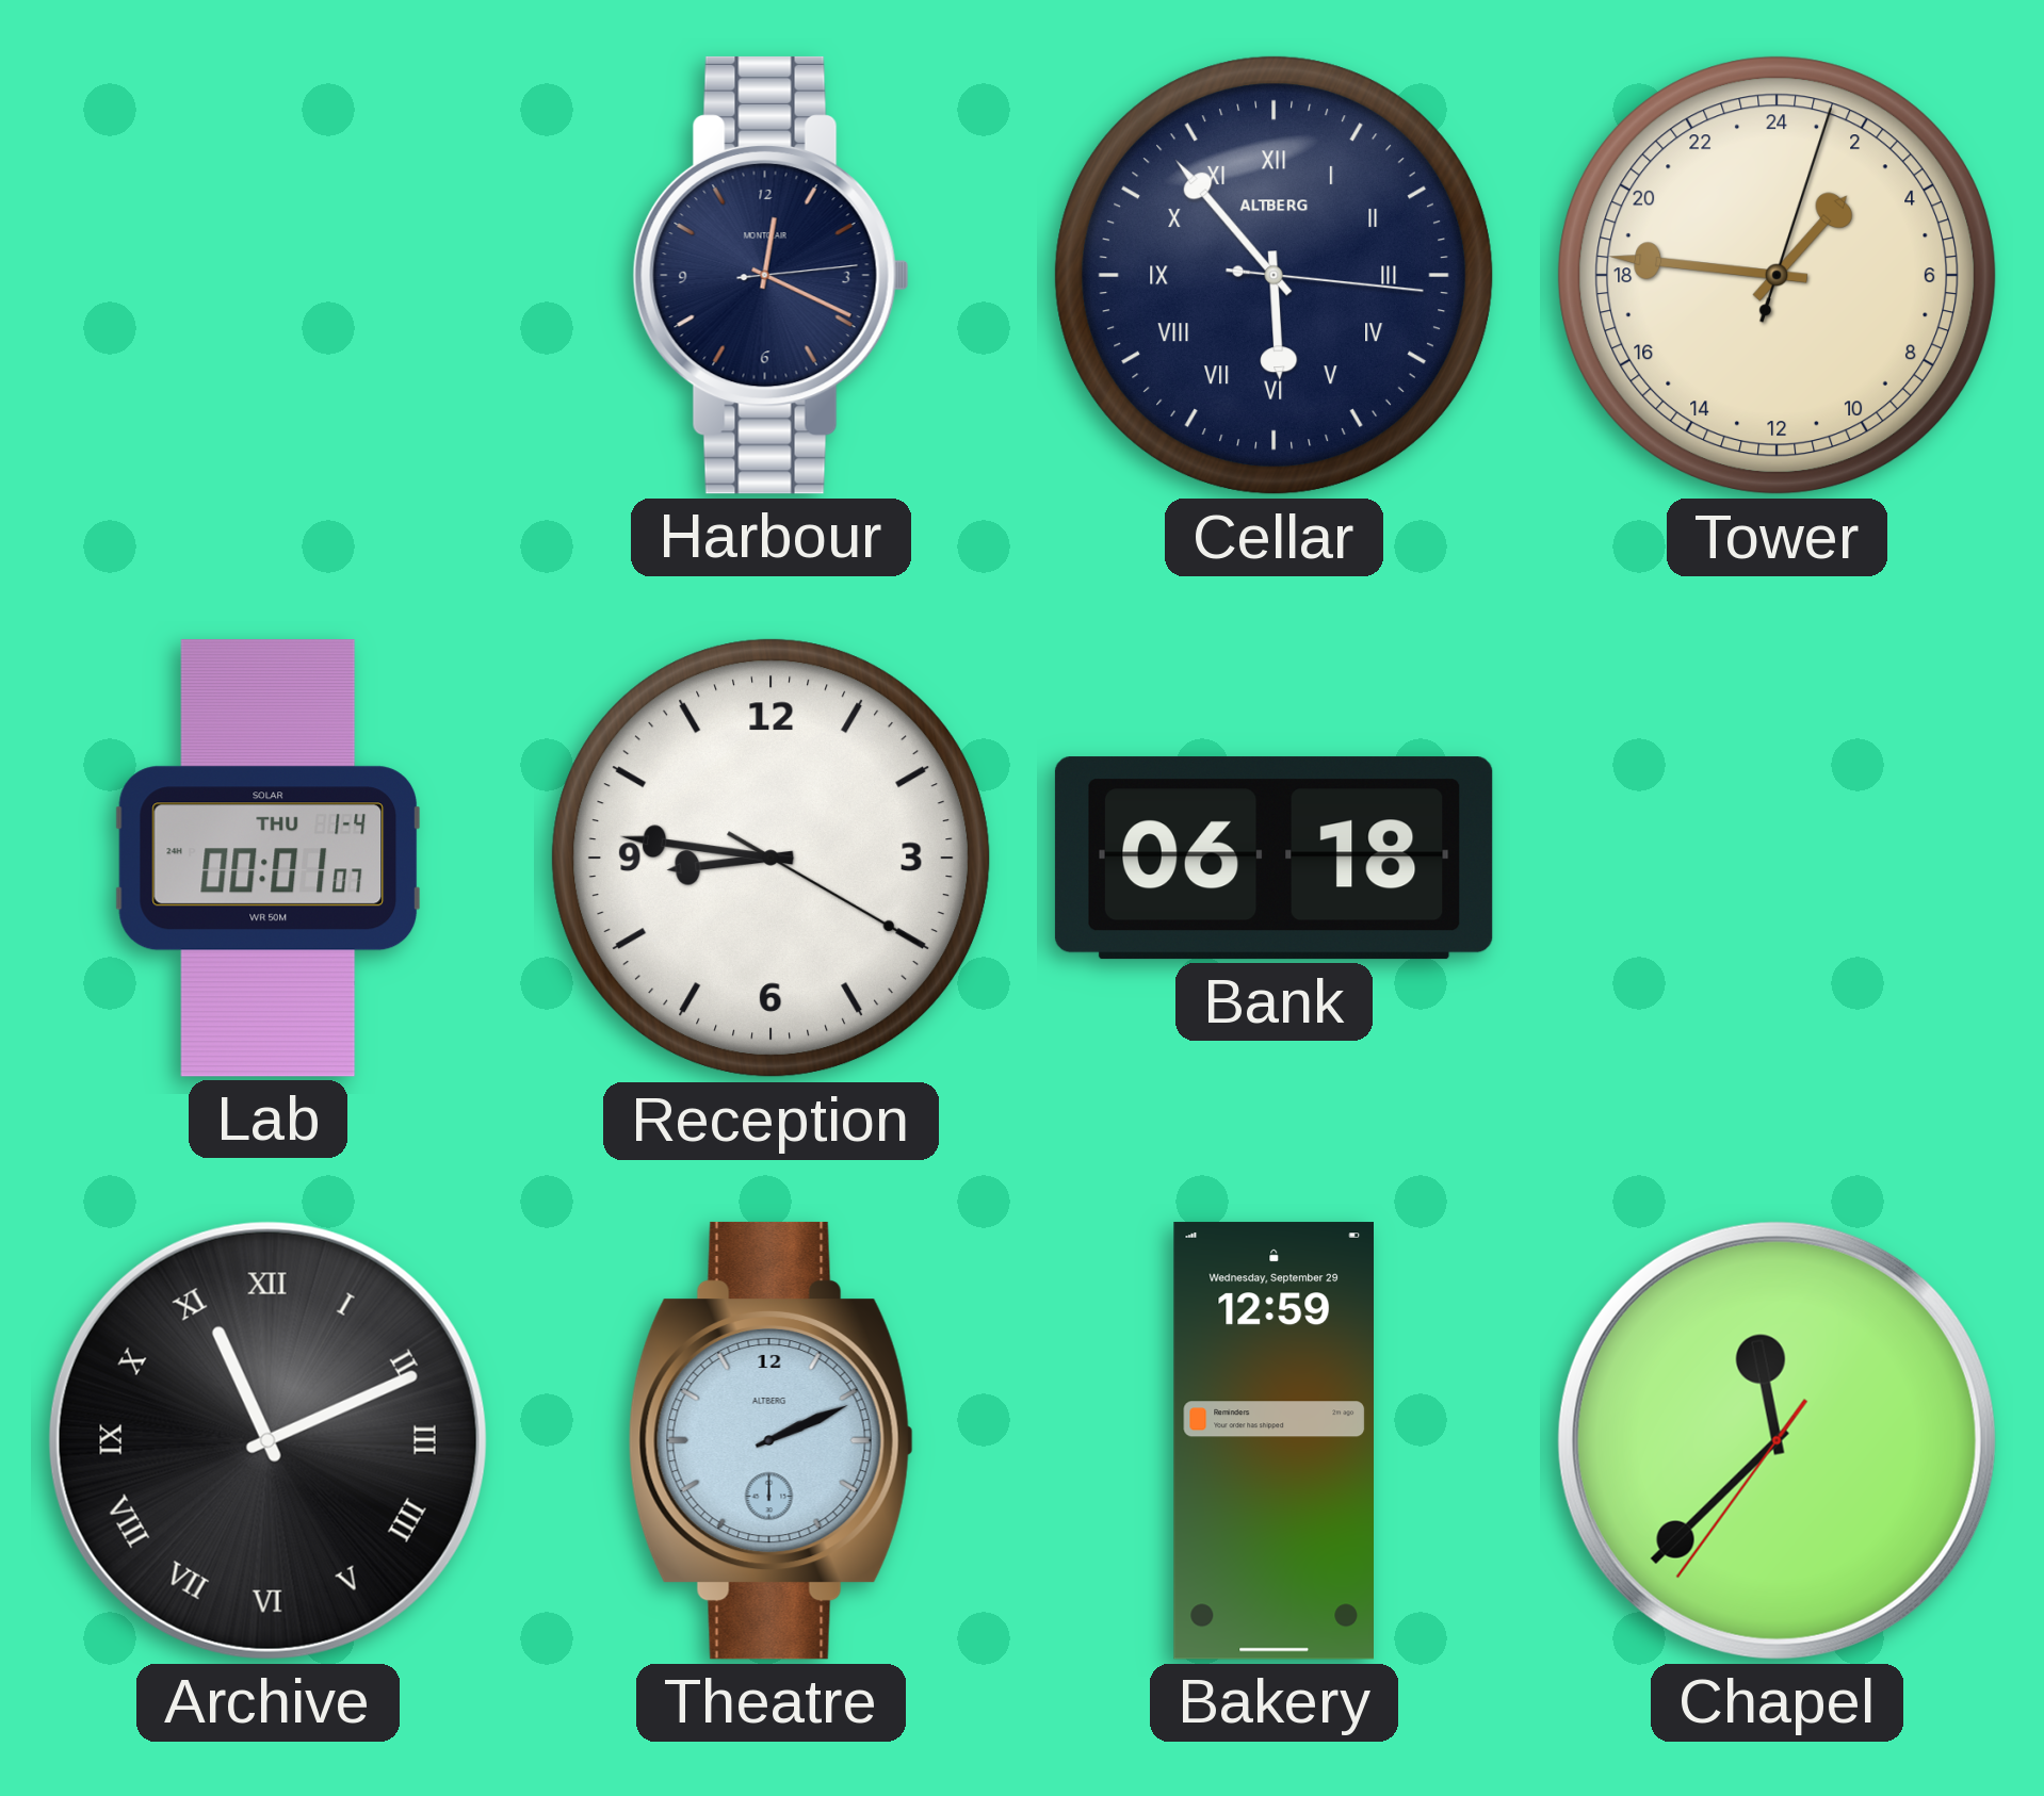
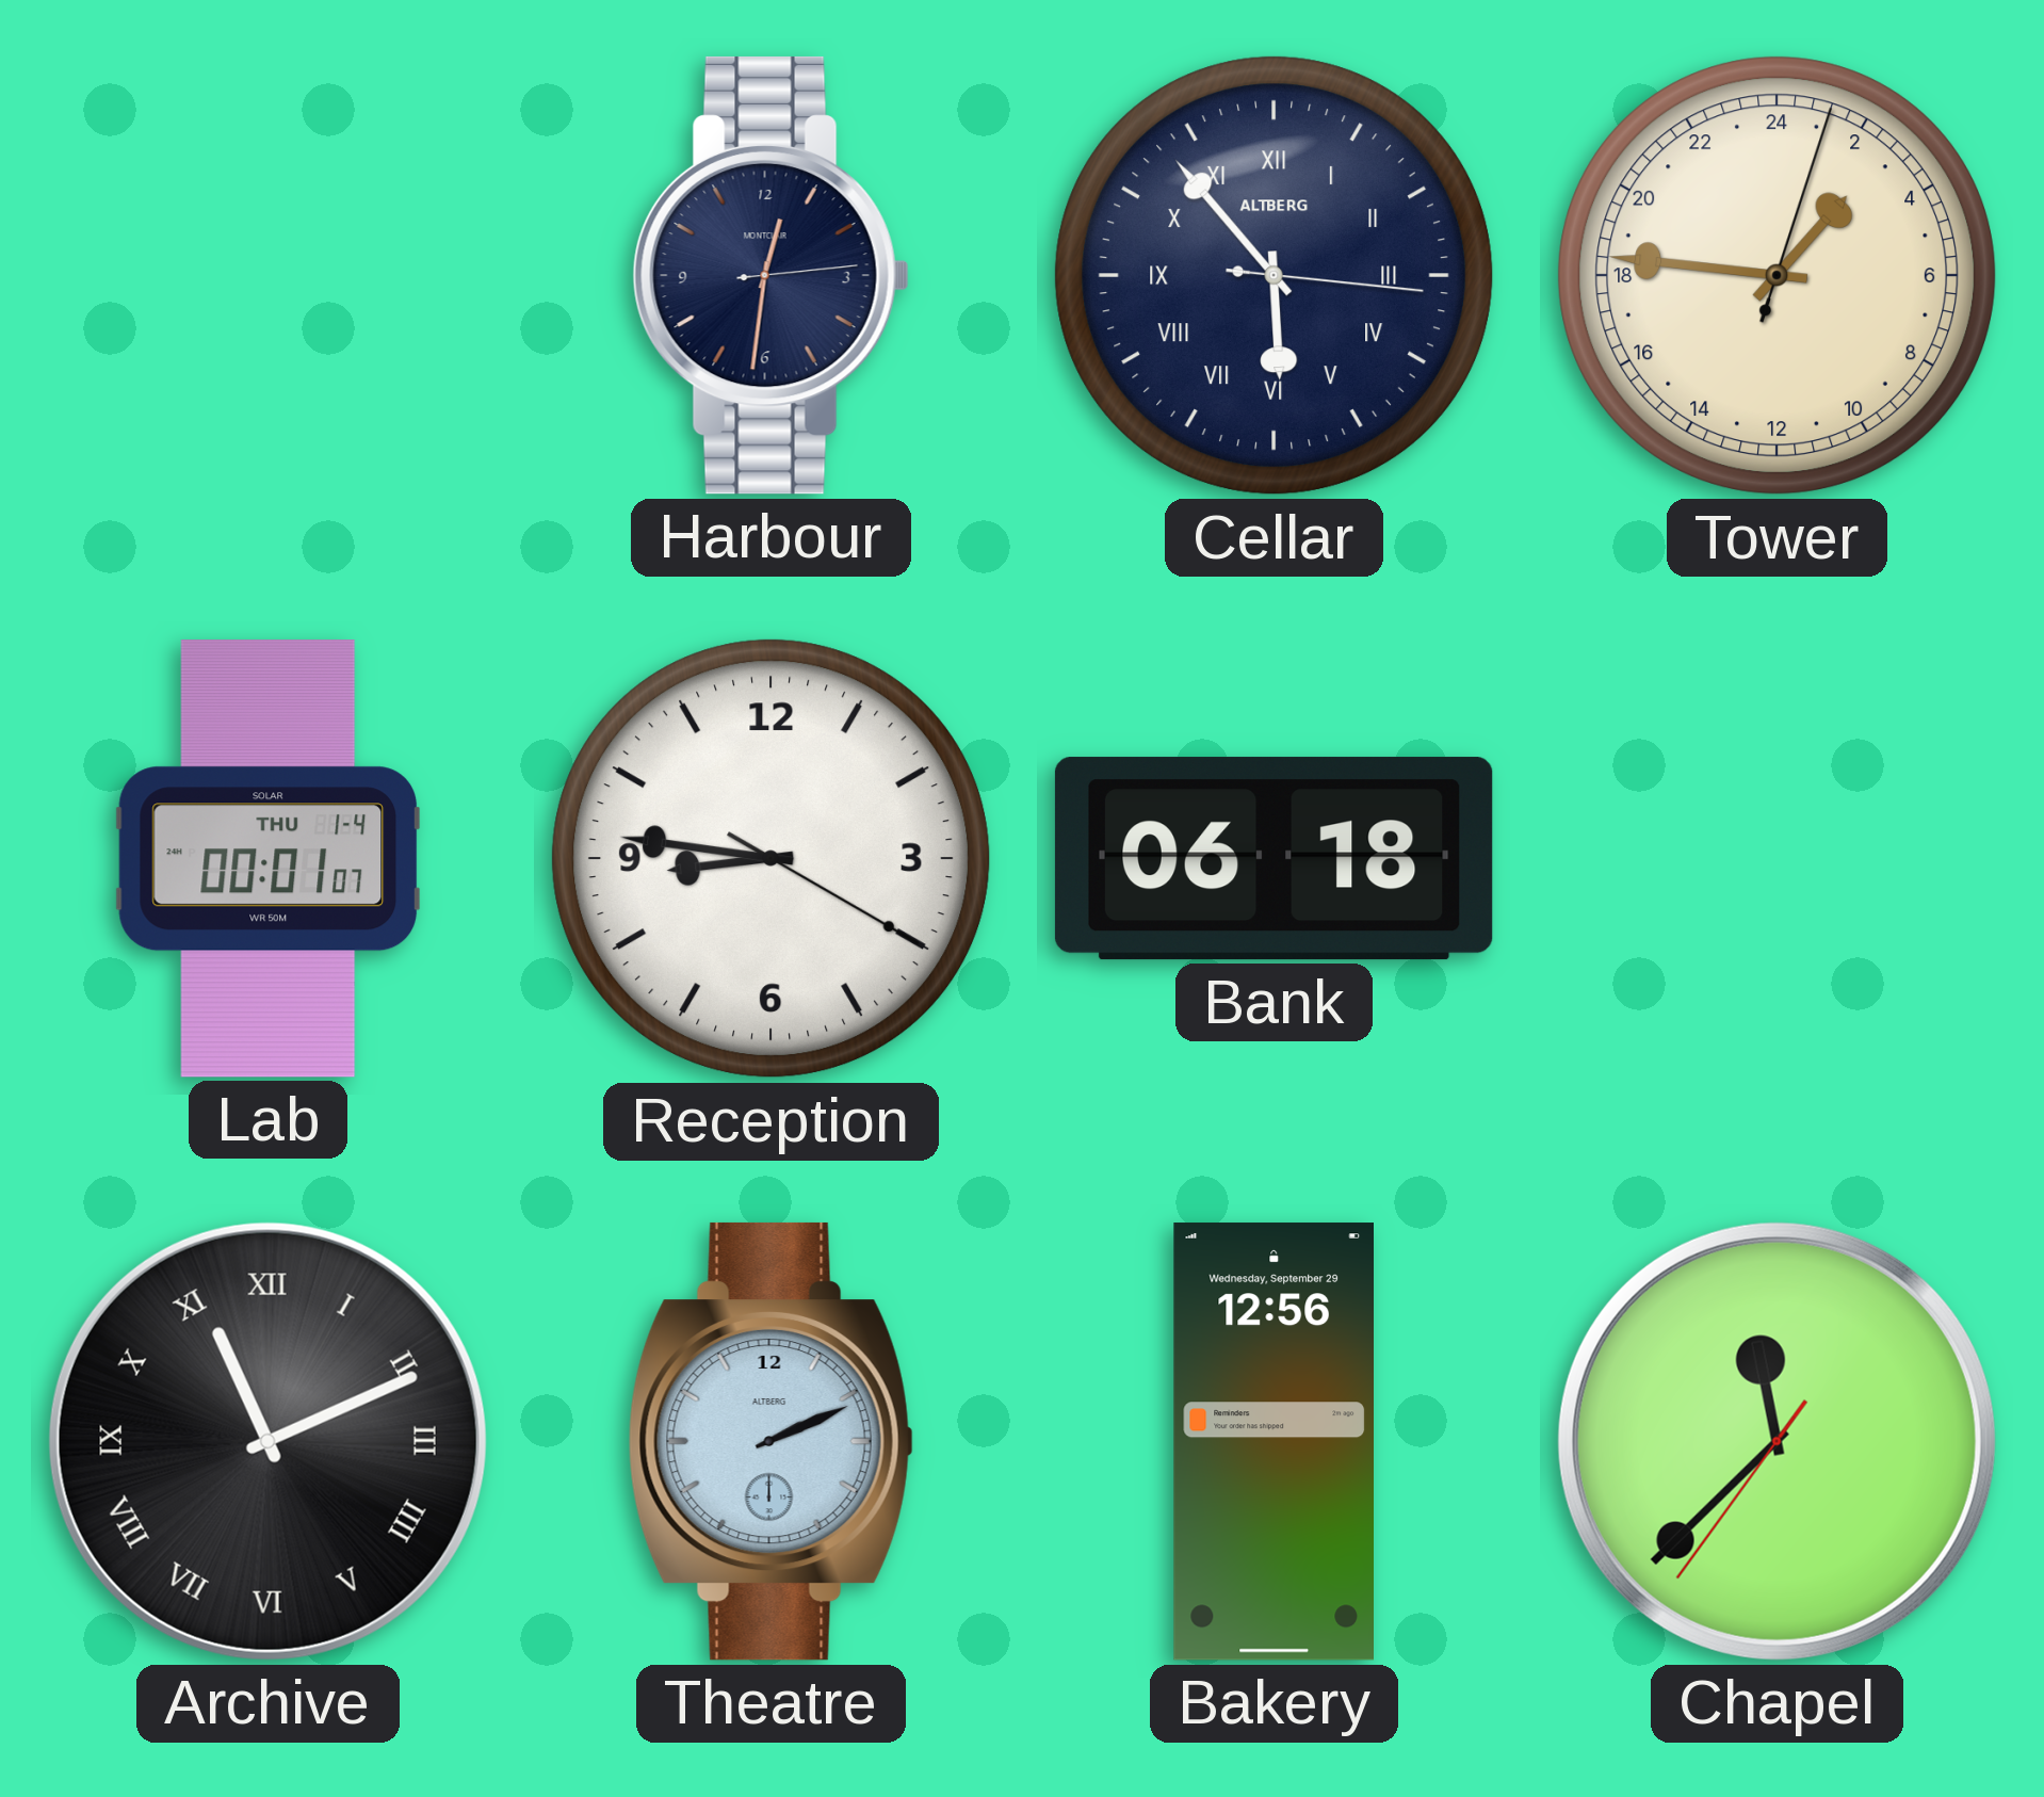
Harbour: 12:19 -> 12:31
Bakery: 12:59 -> 12:56
